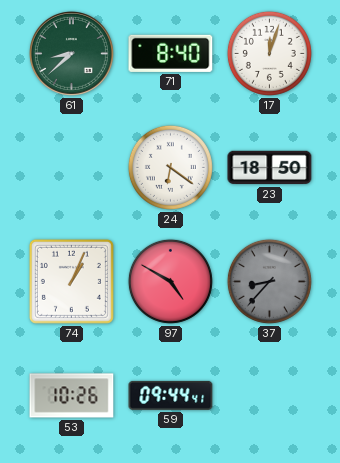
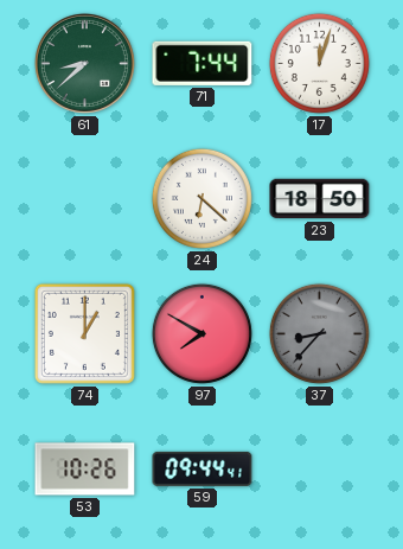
71: 8:40 -> 7:44
24: 6:21 -> 6:22
74: 1:04 -> 1:00
97: 4:50 -> 7:50
